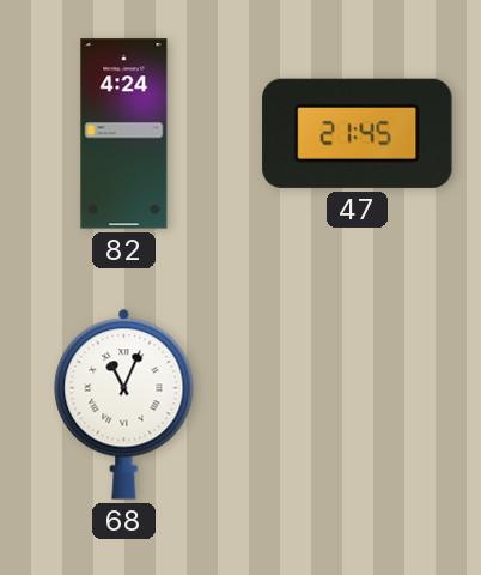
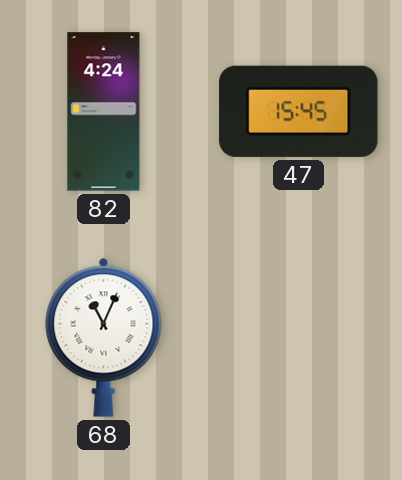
47: 21:45 -> 15:45
